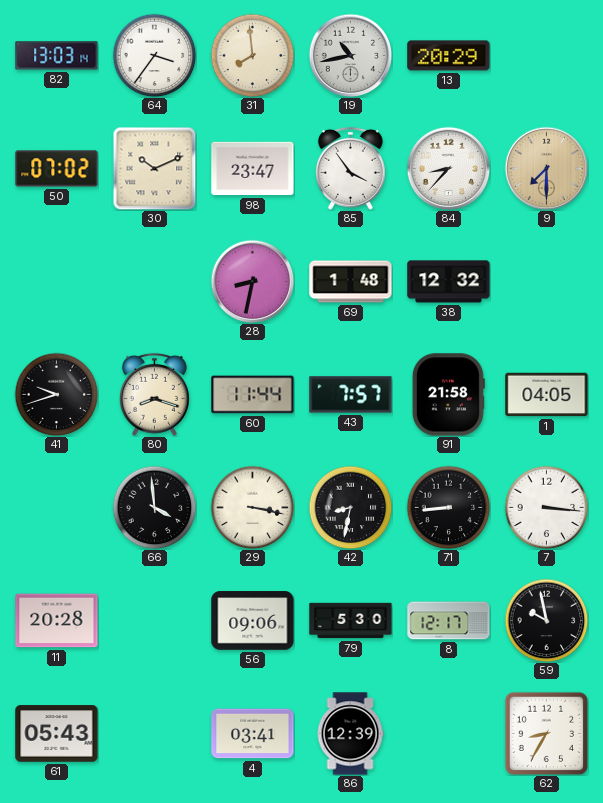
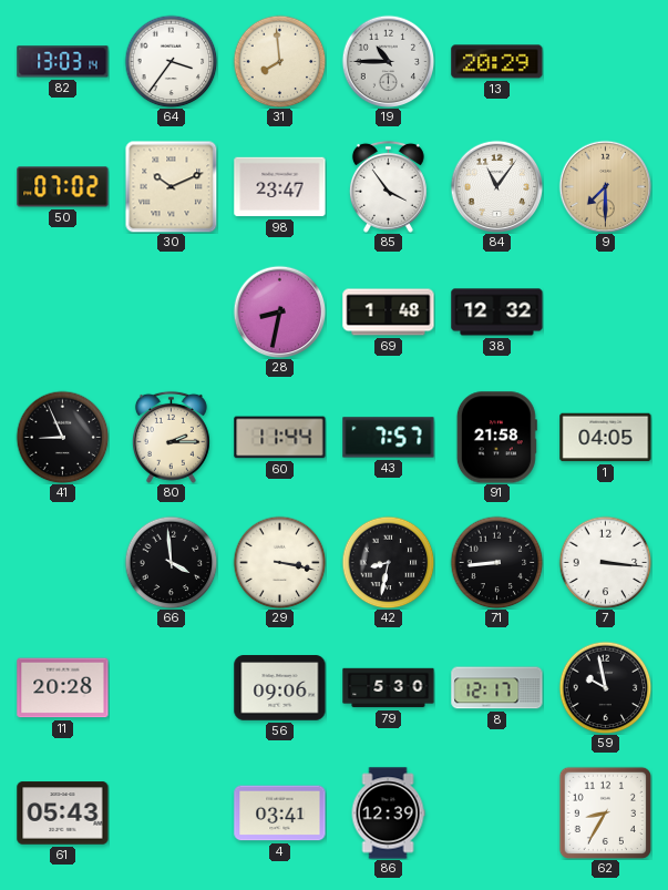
19: 10:43 -> 10:45
84: 8:37 -> 11:06
41: 9:42 -> 8:56
80: 8:18 -> 2:15
